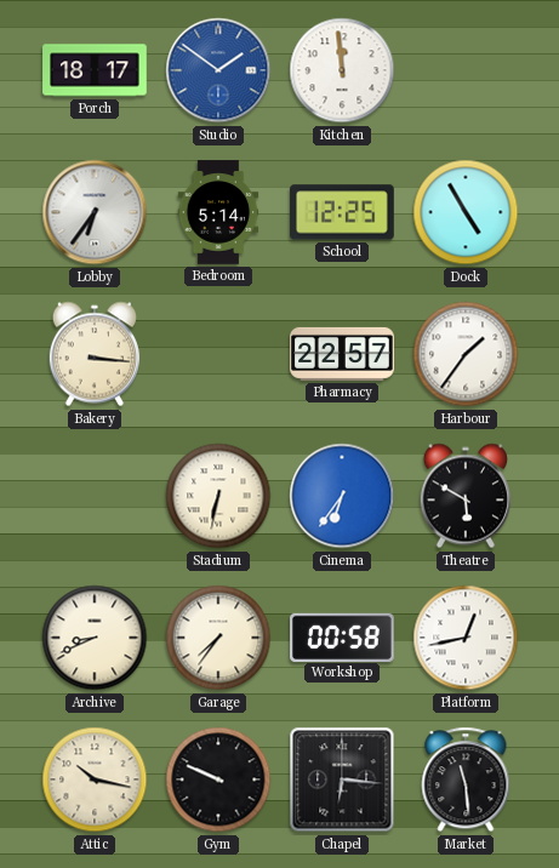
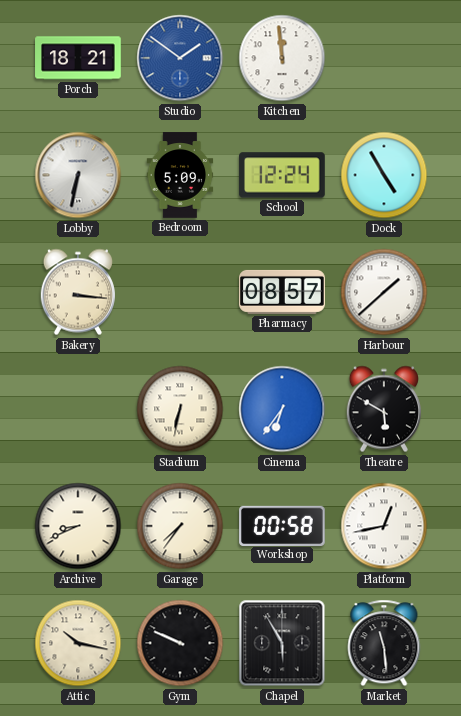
Porch: 18:17 -> 18:21
Lobby: 6:36 -> 6:32
Bedroom: 5:14 -> 5:09
School: 12:25 -> 12:24
Pharmacy: 22:57 -> 08:57
Harbour: 1:36 -> 1:38
Chapel: 6:16 -> 5:55
